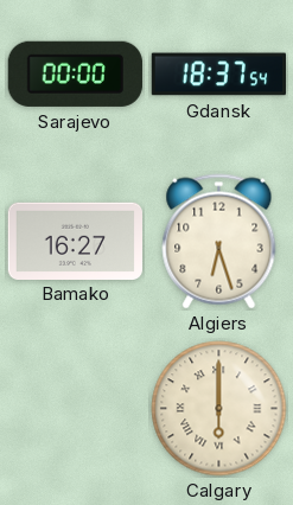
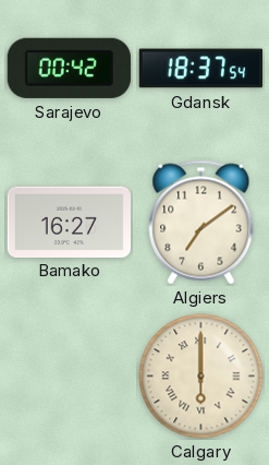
Sarajevo: 00:00 -> 00:42
Algiers: 6:27 -> 7:09
